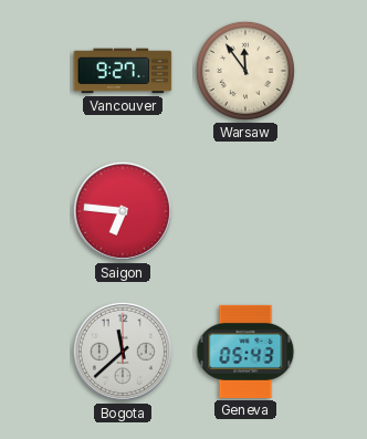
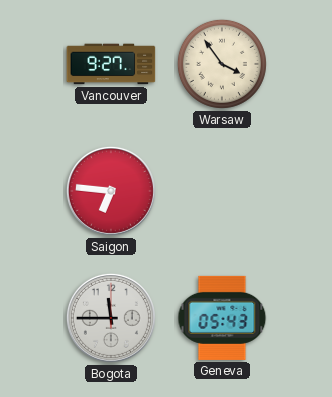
Warsaw: 11:54 -> 3:54
Bogota: 11:38 -> 11:45
